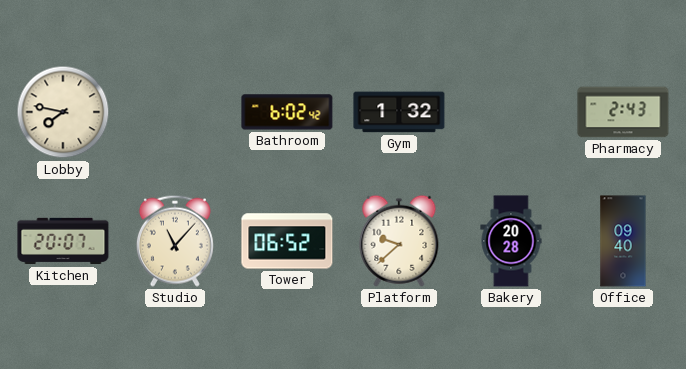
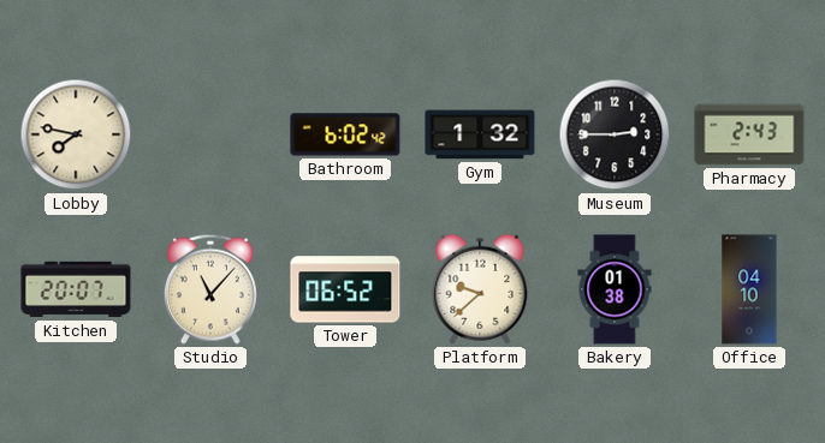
Museum: none -> 2:45
Bakery: 20:28 -> 01:38
Office: 09:40 -> 04:10
